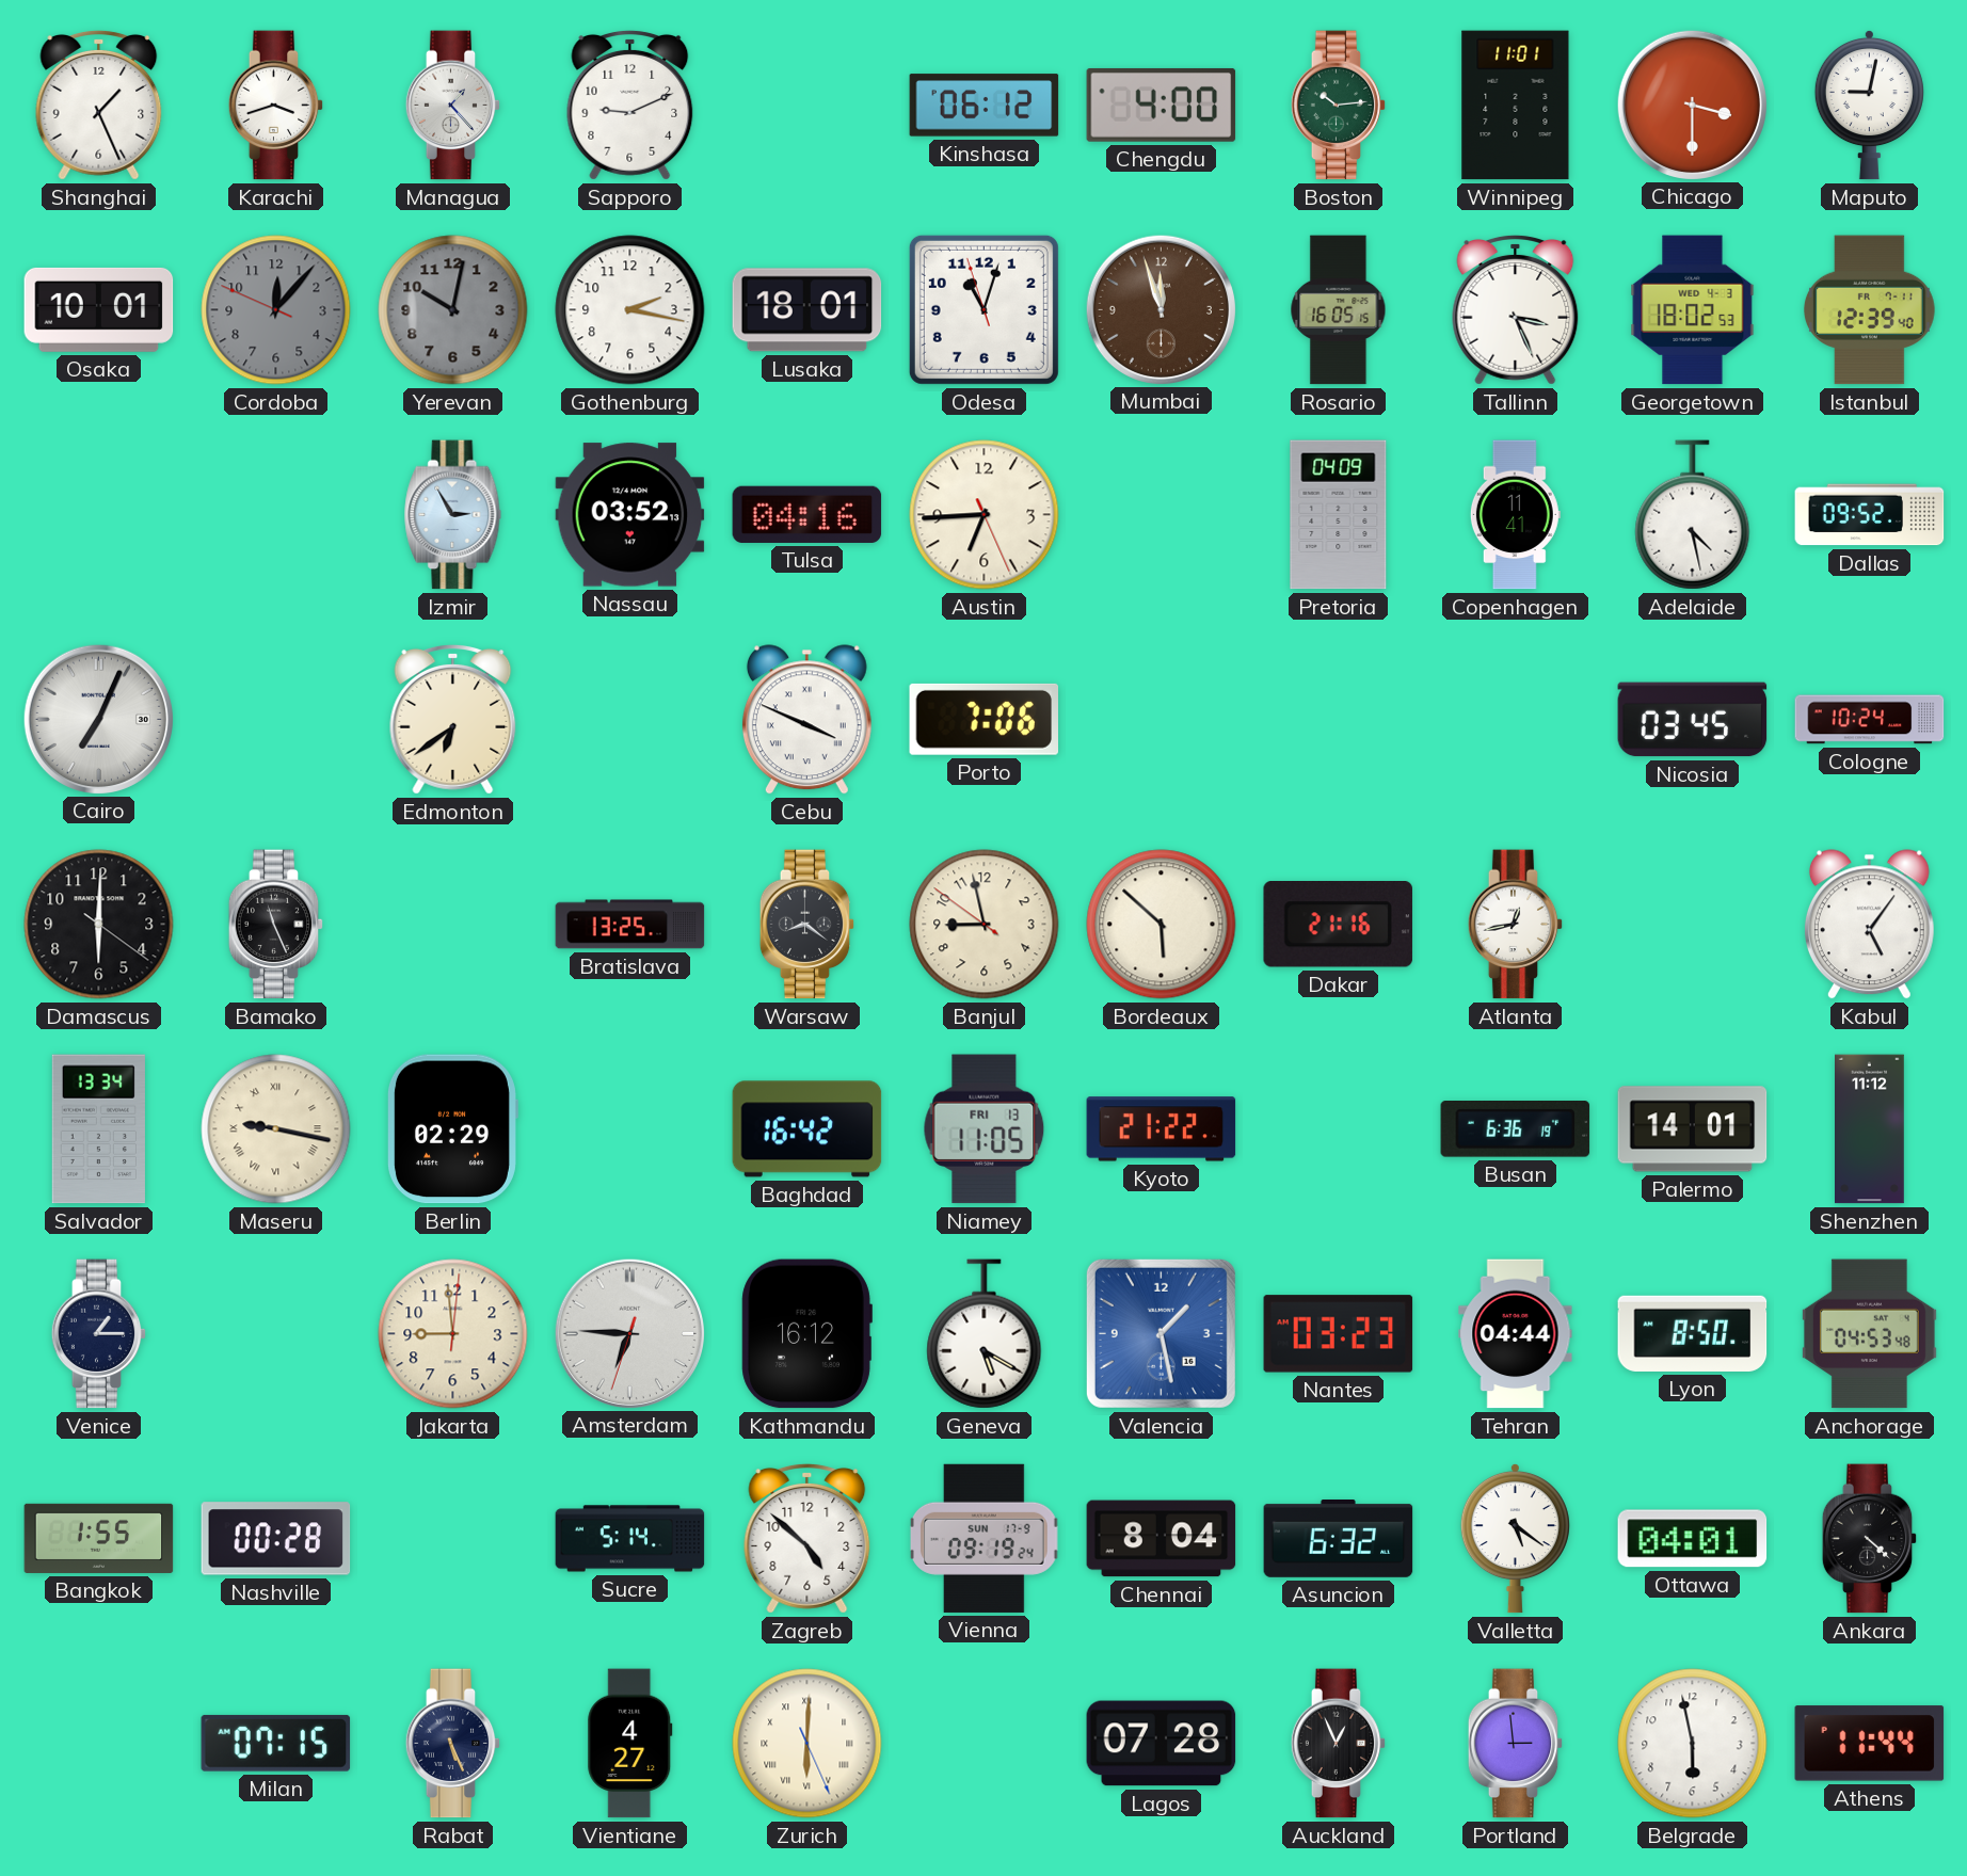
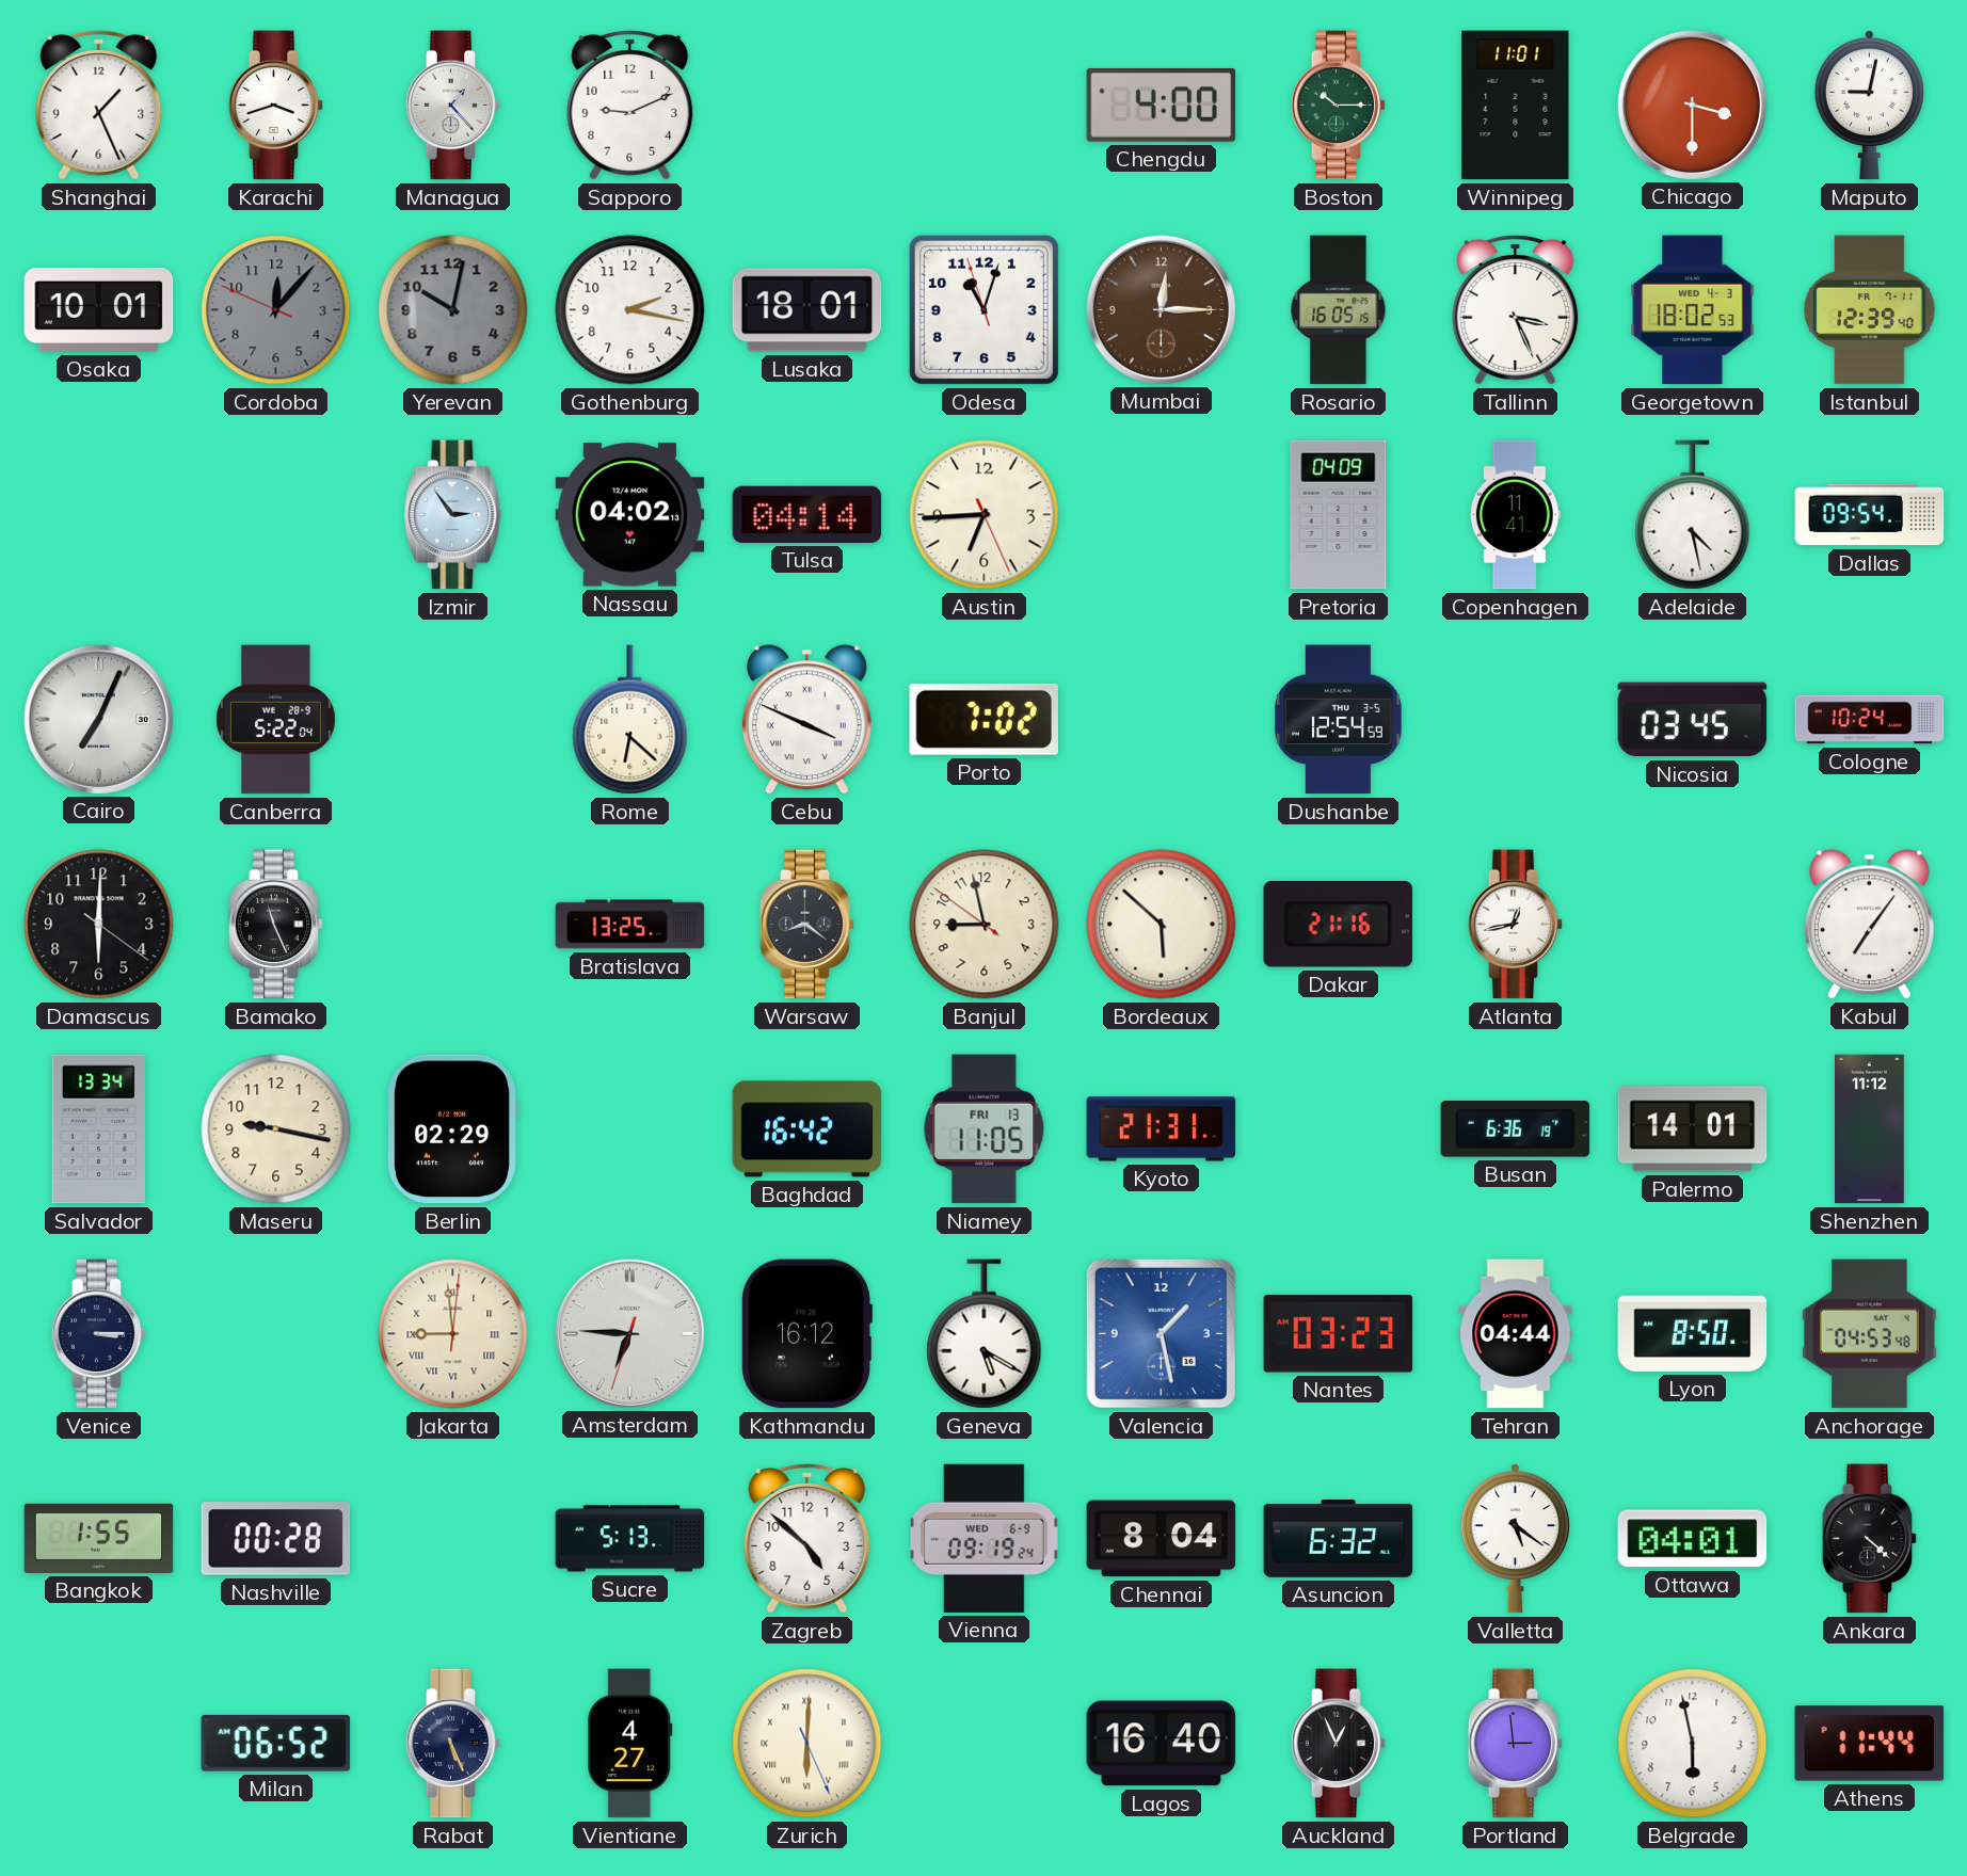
Kinshasa: 06:12 -> none
Boston: 10:14 -> 10:15
Mumbai: 11:57 -> 12:15
Izmir: 2:55 -> 2:54
Nassau: 03:52 -> 04:02
Tulsa: 04:16 -> 04:14
Dallas: 09:52 -> 09:54
Canberra: none -> 5:22
Edmonton: 6:39 -> none
Rome: none -> 6:22
Porto: 7:06 -> 7:02
Dushanbe: none -> 12:54
Kabul: 5:06 -> 7:06
Maseru numerals: Roman -> Arabic
Kyoto: 21:22 -> 21:31
Venice: 1:15 -> 3:15
Jakarta numerals: Arabic -> Roman
Sucre: 5:14 -> 5:13
Vienna date: SUN 17-9 -> WED 6-9
Milan: 07:15 -> 06:52
Lagos: 07:28 -> 16:40
